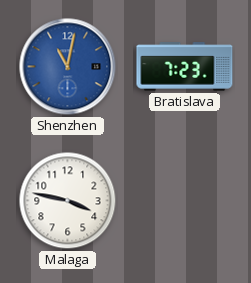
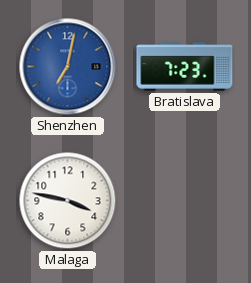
Shenzhen: 11:02 -> 7:02
